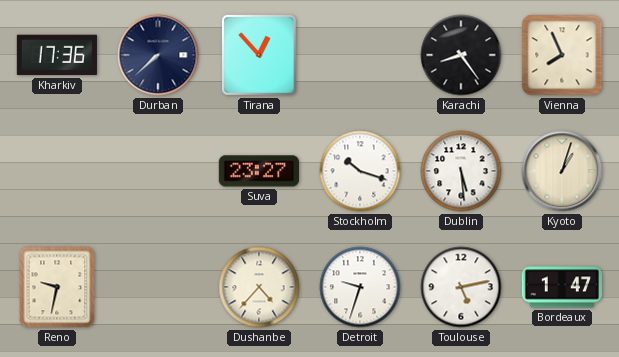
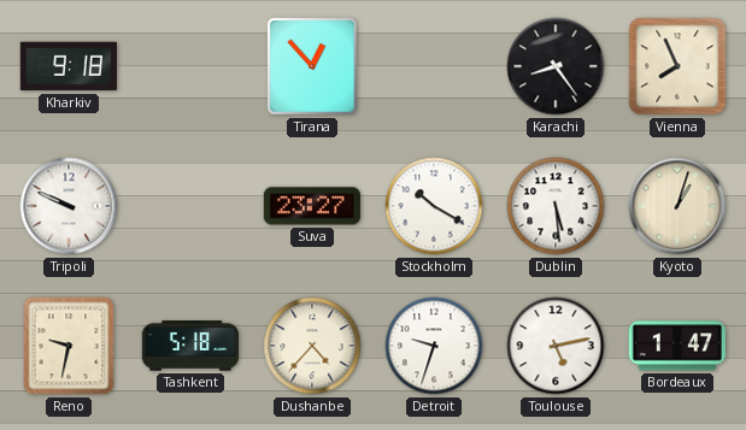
Kharkiv: 17:36 -> 9:18
Durban: 7:38 -> none
Tripoli: none -> 9:49
Stockholm: 10:18 -> 10:20
Tashkent: none -> 5:18
